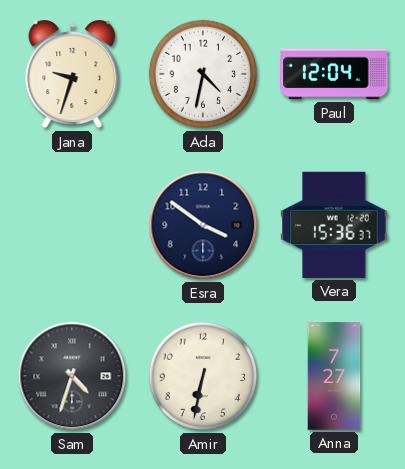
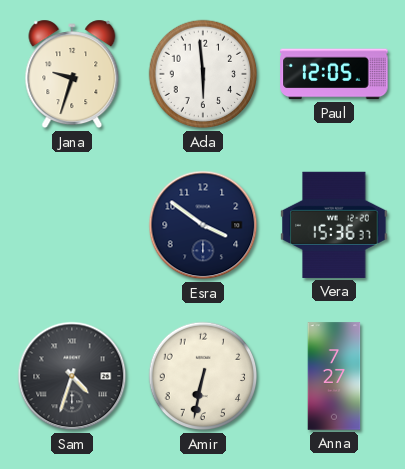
Ada: 4:32 -> 5:59
Paul: 12:04 -> 12:05
